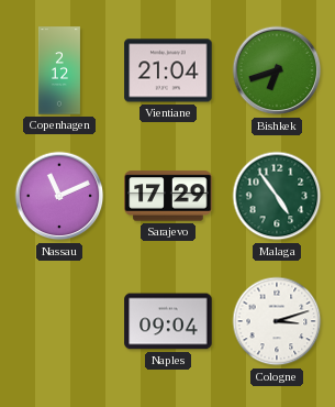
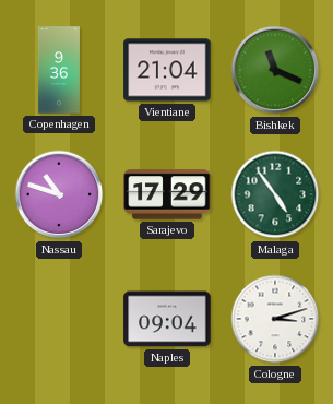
Copenhagen: 2:12 -> 9:36
Bishkek: 6:42 -> 11:19
Nassau: 11:11 -> 10:48
